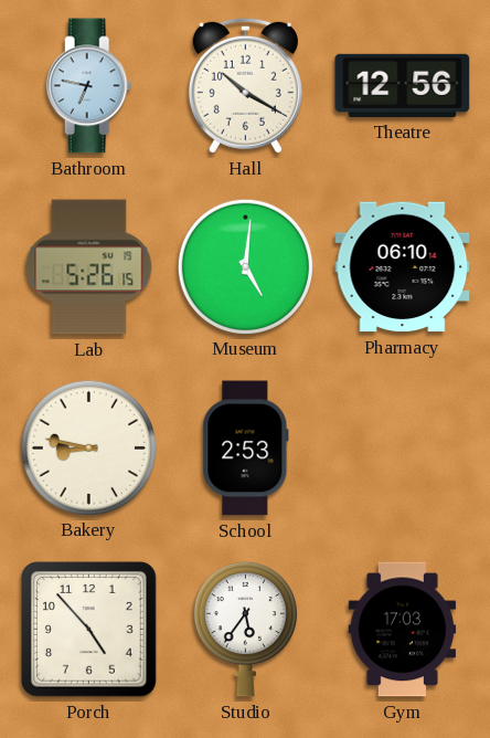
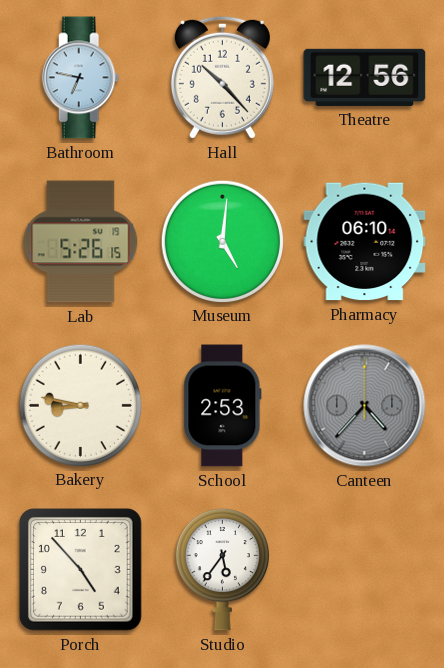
Hall: 10:20 -> 10:23
Canteen: none -> 4:37
Gym: 17:03 -> none
